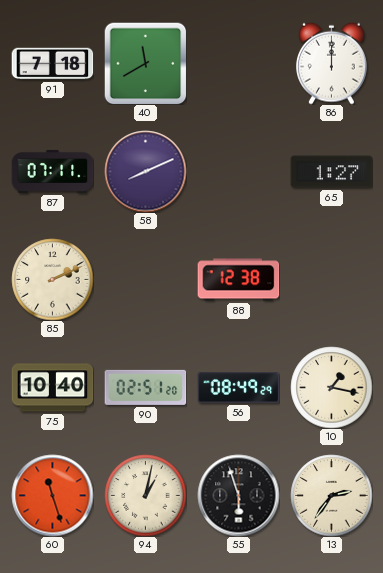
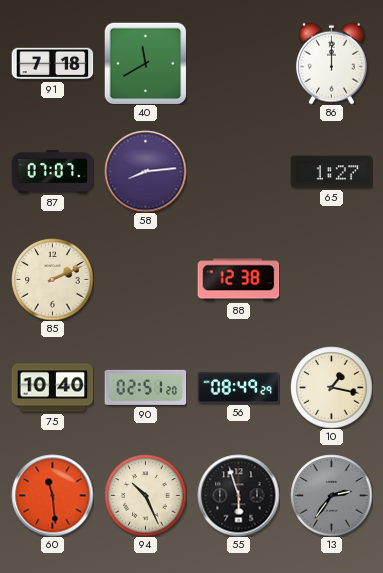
87: 07:11 -> 07:07
58: 8:11 -> 8:14
60: 11:27 -> 11:29
94: 1:02 -> 10:26
13 dial: cream -> grey
